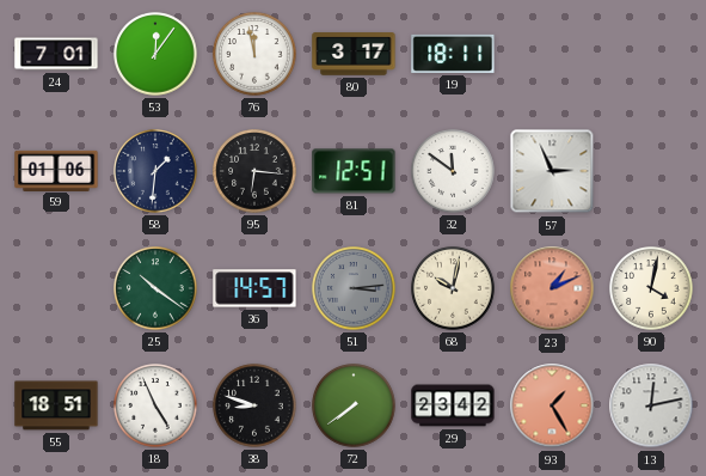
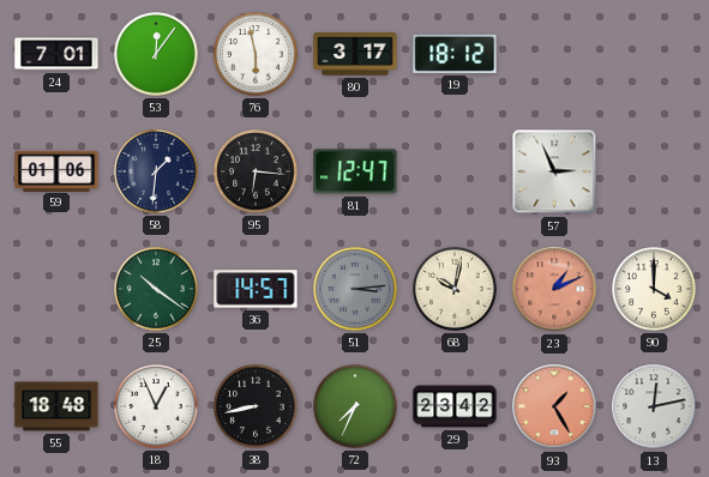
76: 11:58 -> 5:58
19: 18:11 -> 18:12
81: 12:51 -> 12:47
32: 11:51 -> none
90: 4:02 -> 4:00
55: 18:51 -> 18:48
18: 4:56 -> 12:56
38: 8:48 -> 8:43
72: 7:39 -> 7:34
